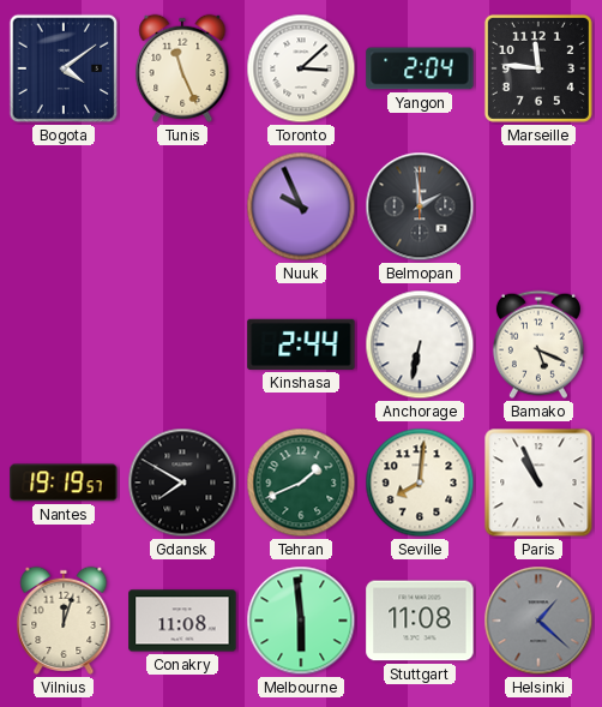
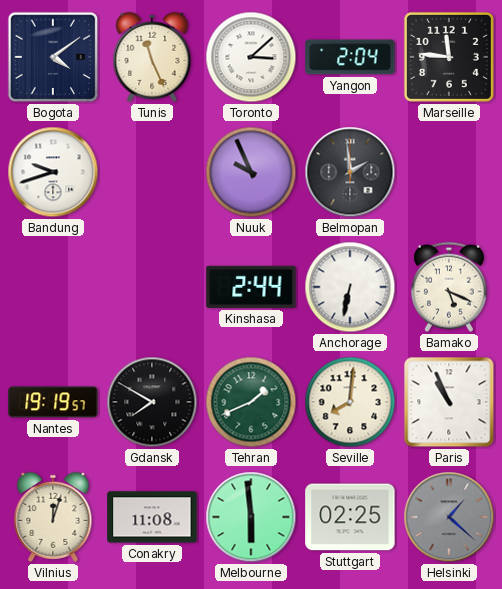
Bandung: none -> 9:42
Stuttgart: 11:08 -> 02:25
